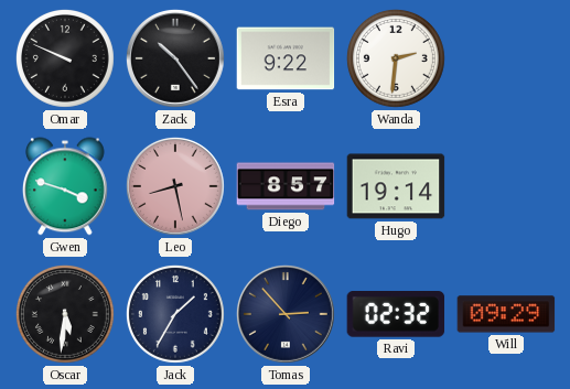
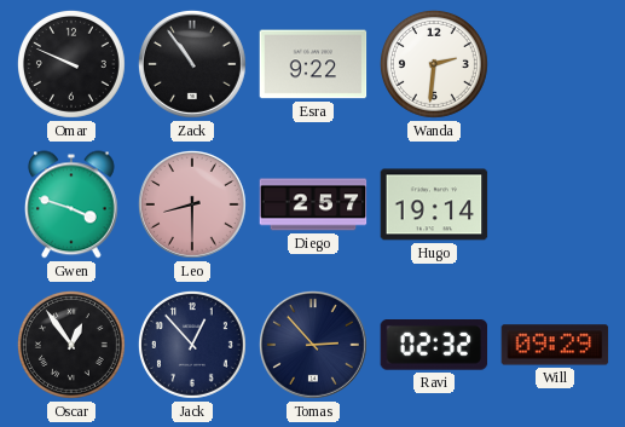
Zack: 10:24 -> 10:54
Leo: 8:28 -> 8:30
Diego: 8:57 -> 2:57
Oscar: 5:31 -> 12:54
Jack: 1:35 -> 12:53
